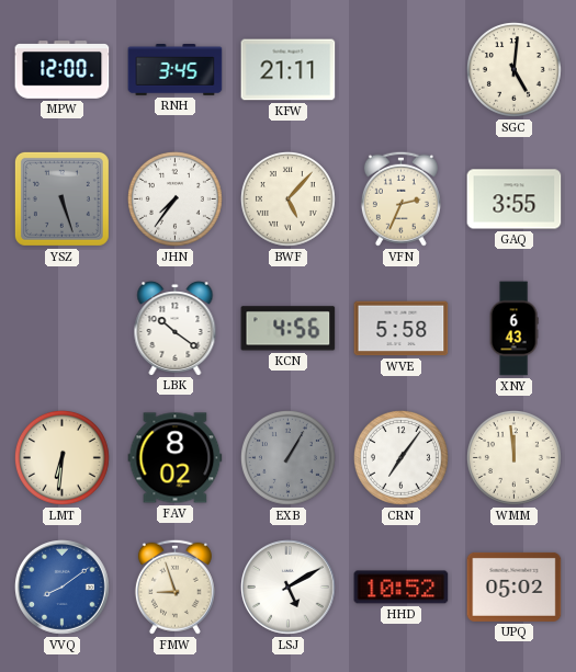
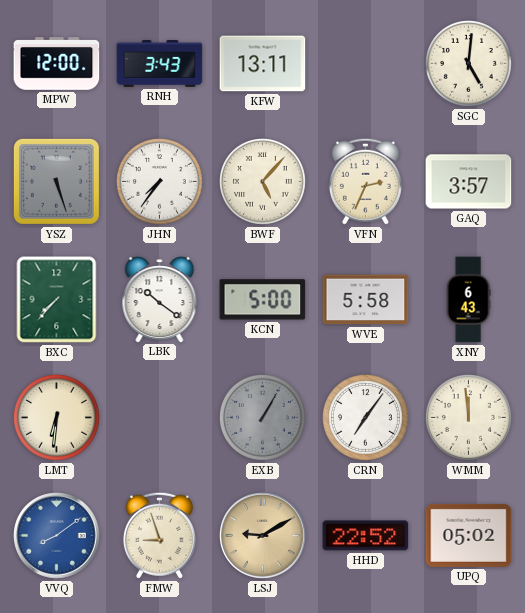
RNH: 3:45 -> 3:43
KFW: 21:11 -> 13:11
GAQ: 3:55 -> 3:57
BXC: none -> 7:37
KCN: 4:56 -> 5:00
FAV: 8:02 -> none
LSJ: 5:10 -> 9:10
LSJ dial: white -> champagne
HHD: 10:52 -> 22:52
